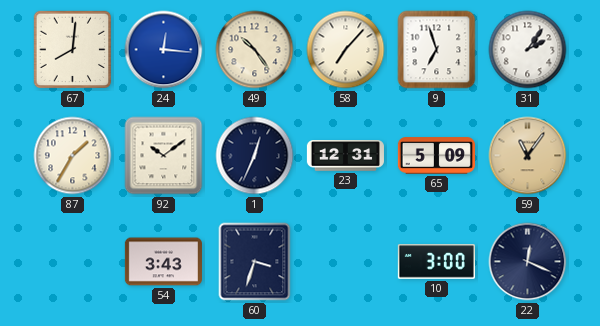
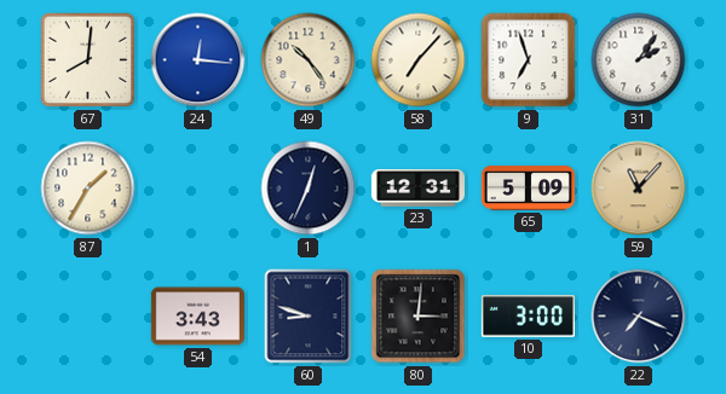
92: 10:09 -> none
59: 11:06 -> 11:07
60: 3:33 -> 8:48
80: none -> 3:01
22: 12:19 -> 7:19
